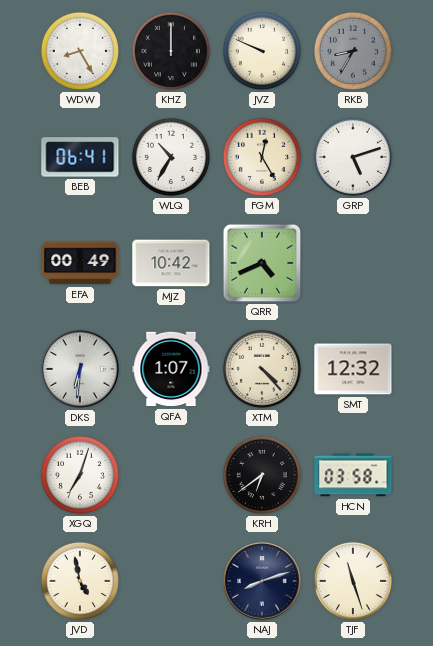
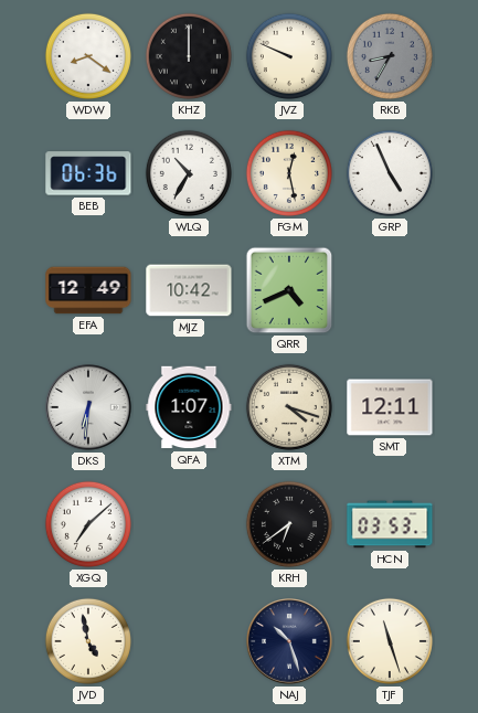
WDW: 8:25 -> 8:21
BEB: 06:41 -> 06:36
FGM: 12:25 -> 12:28
GRP: 5:12 -> 4:56
EFA: 00:49 -> 12:49
XTM: 4:23 -> 4:18
SMT: 12:32 -> 12:11
XGQ: 7:03 -> 7:08
HCN: 03:58 -> 03:53
NAJ: 8:12 -> 10:27
